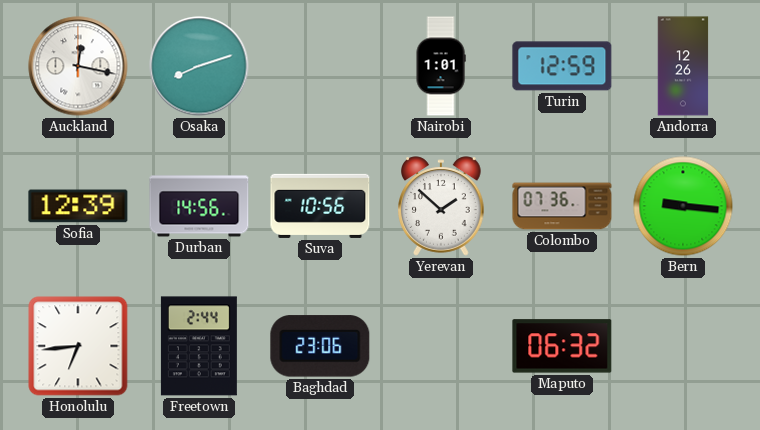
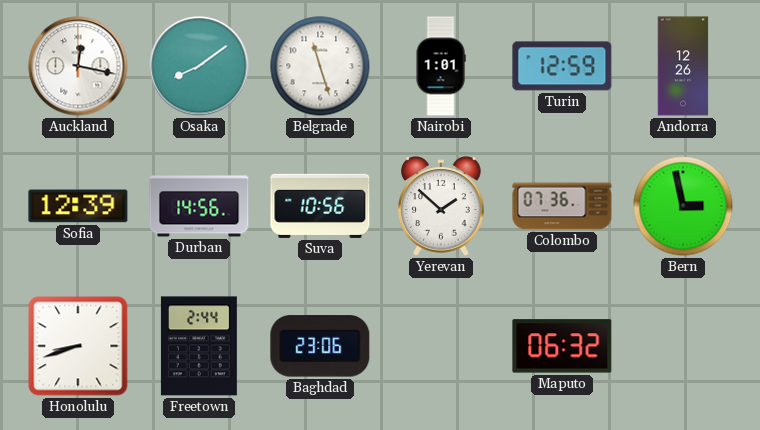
Osaka: 8:12 -> 8:09
Belgrade: none -> 11:27
Bern: 9:16 -> 2:58
Honolulu: 6:44 -> 8:42
